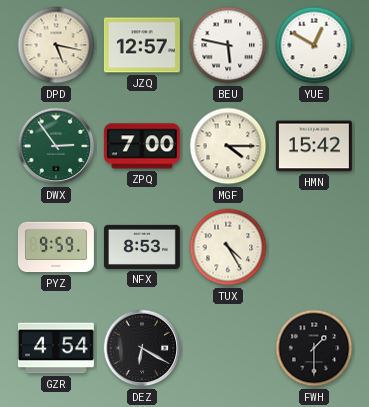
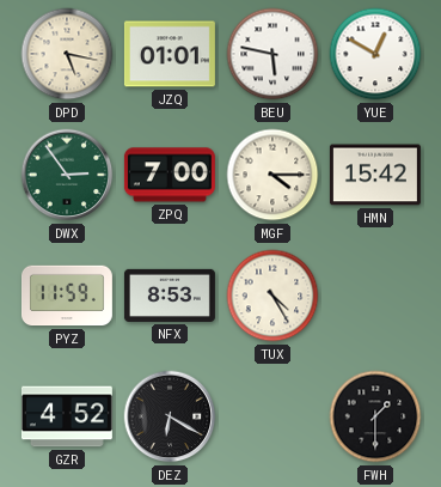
JZQ: 12:57 -> 01:01
PYZ: 9:59 -> 11:59
GZR: 4:54 -> 4:52
